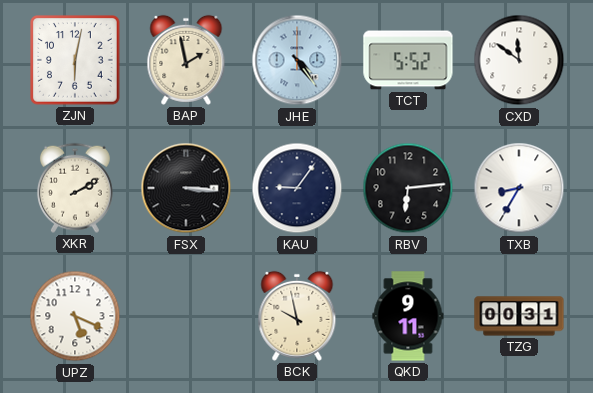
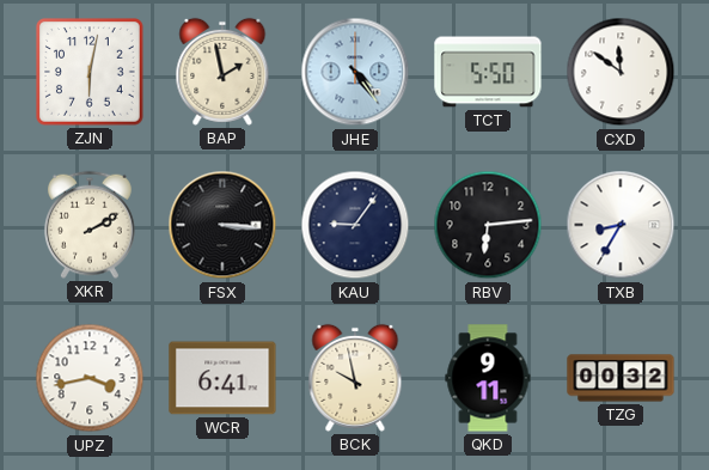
TCT: 5:52 -> 5:50
UPZ: 5:19 -> 3:43
WCR: none -> 6:41
TZG: 00:31 -> 00:32
